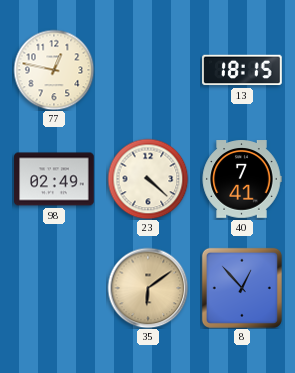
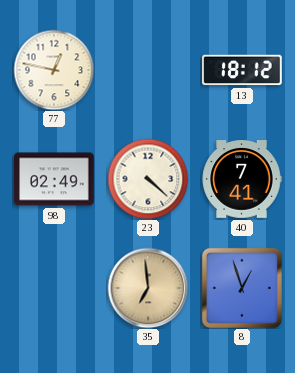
13: 18:15 -> 18:12
35: 6:09 -> 6:59
8: 12:53 -> 12:57
